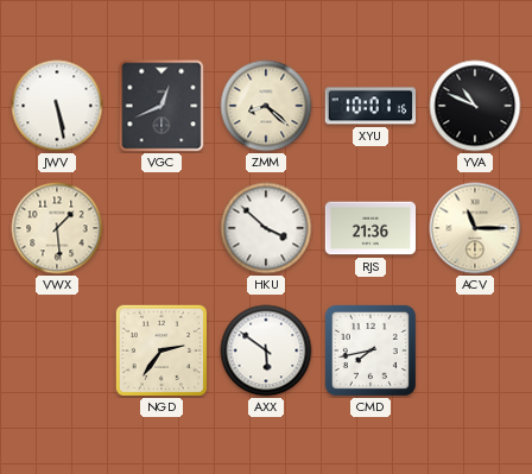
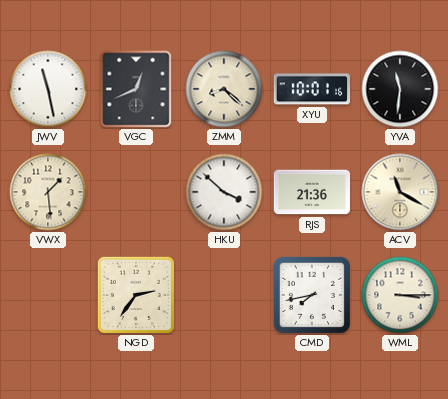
JWV: 5:28 -> 11:28
YVA: 10:49 -> 11:31
ACV: 11:15 -> 11:20
AXX: 5:51 -> none
WML: none -> 3:15
